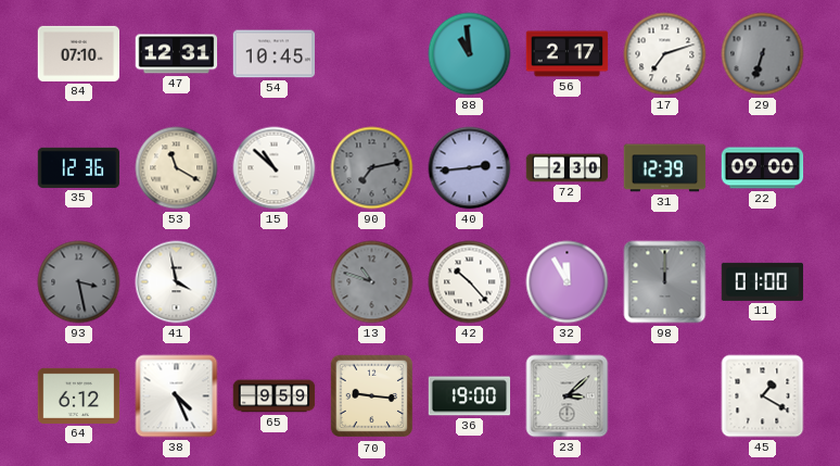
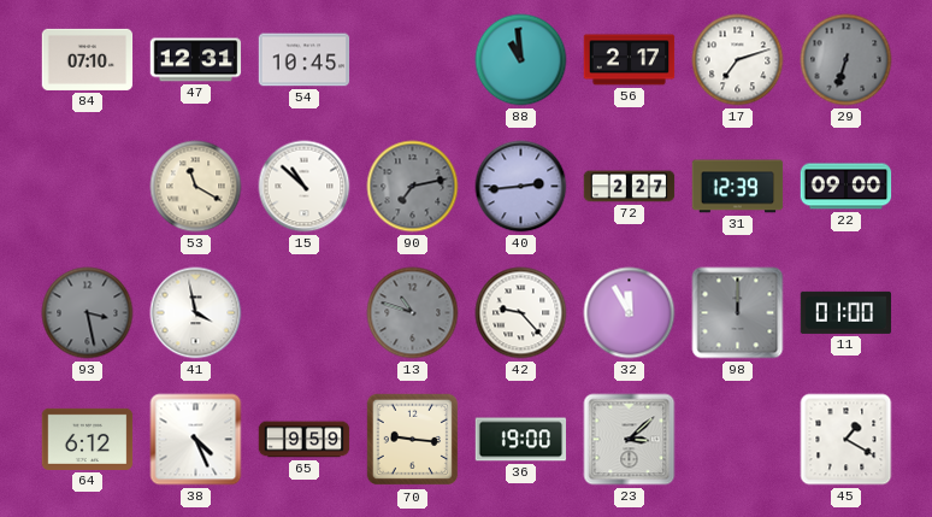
35: 12:36 -> none
72: 2:30 -> 2:27
42: 10:23 -> 9:23
